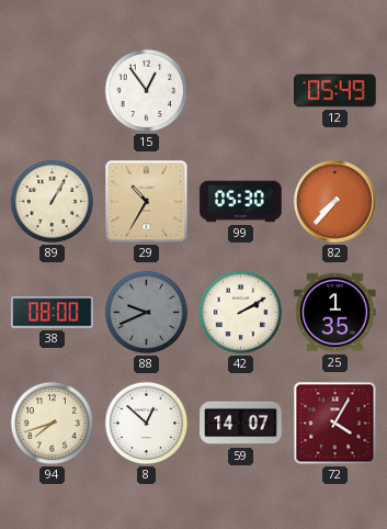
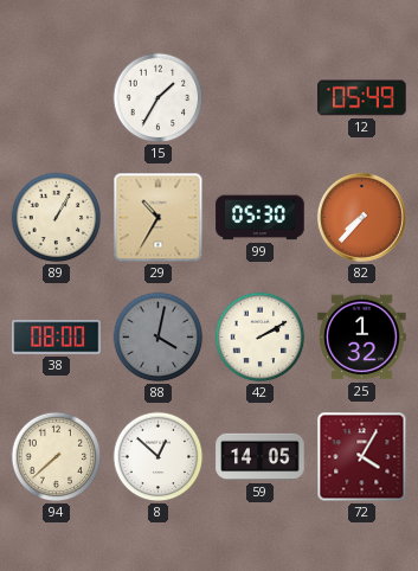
15: 12:54 -> 1:35
88: 9:41 -> 4:02
25: 1:35 -> 1:32
94: 7:42 -> 7:38
59: 14:07 -> 14:05
